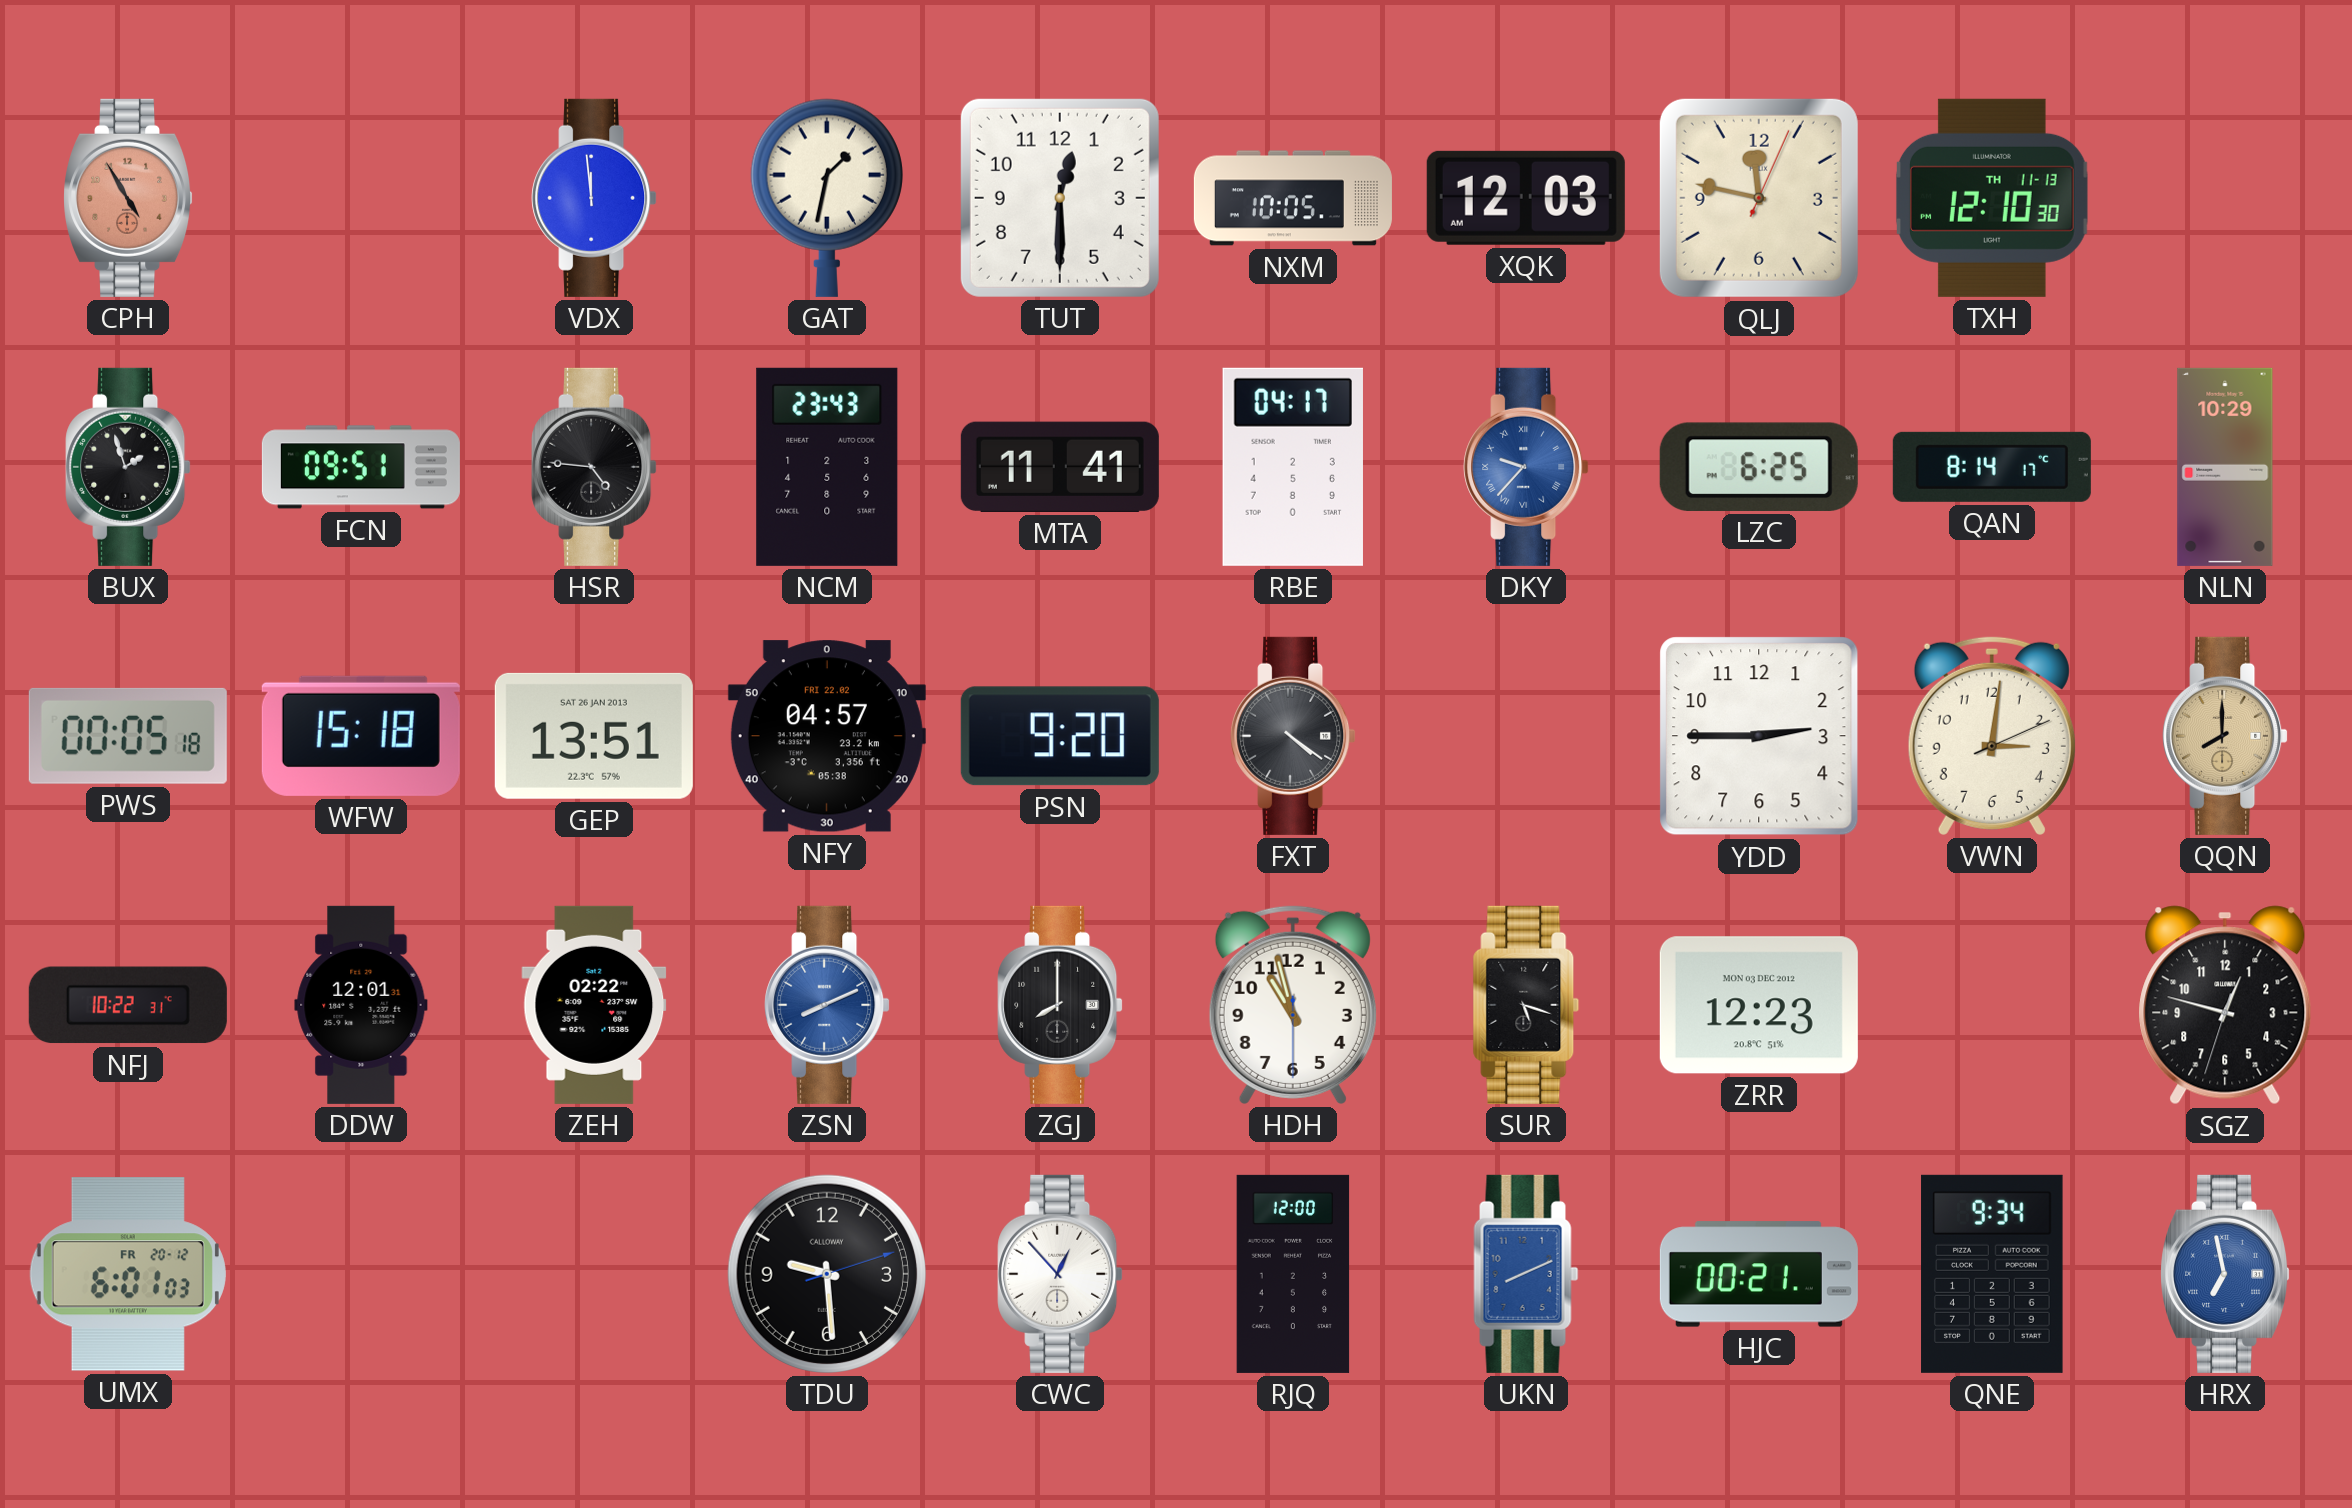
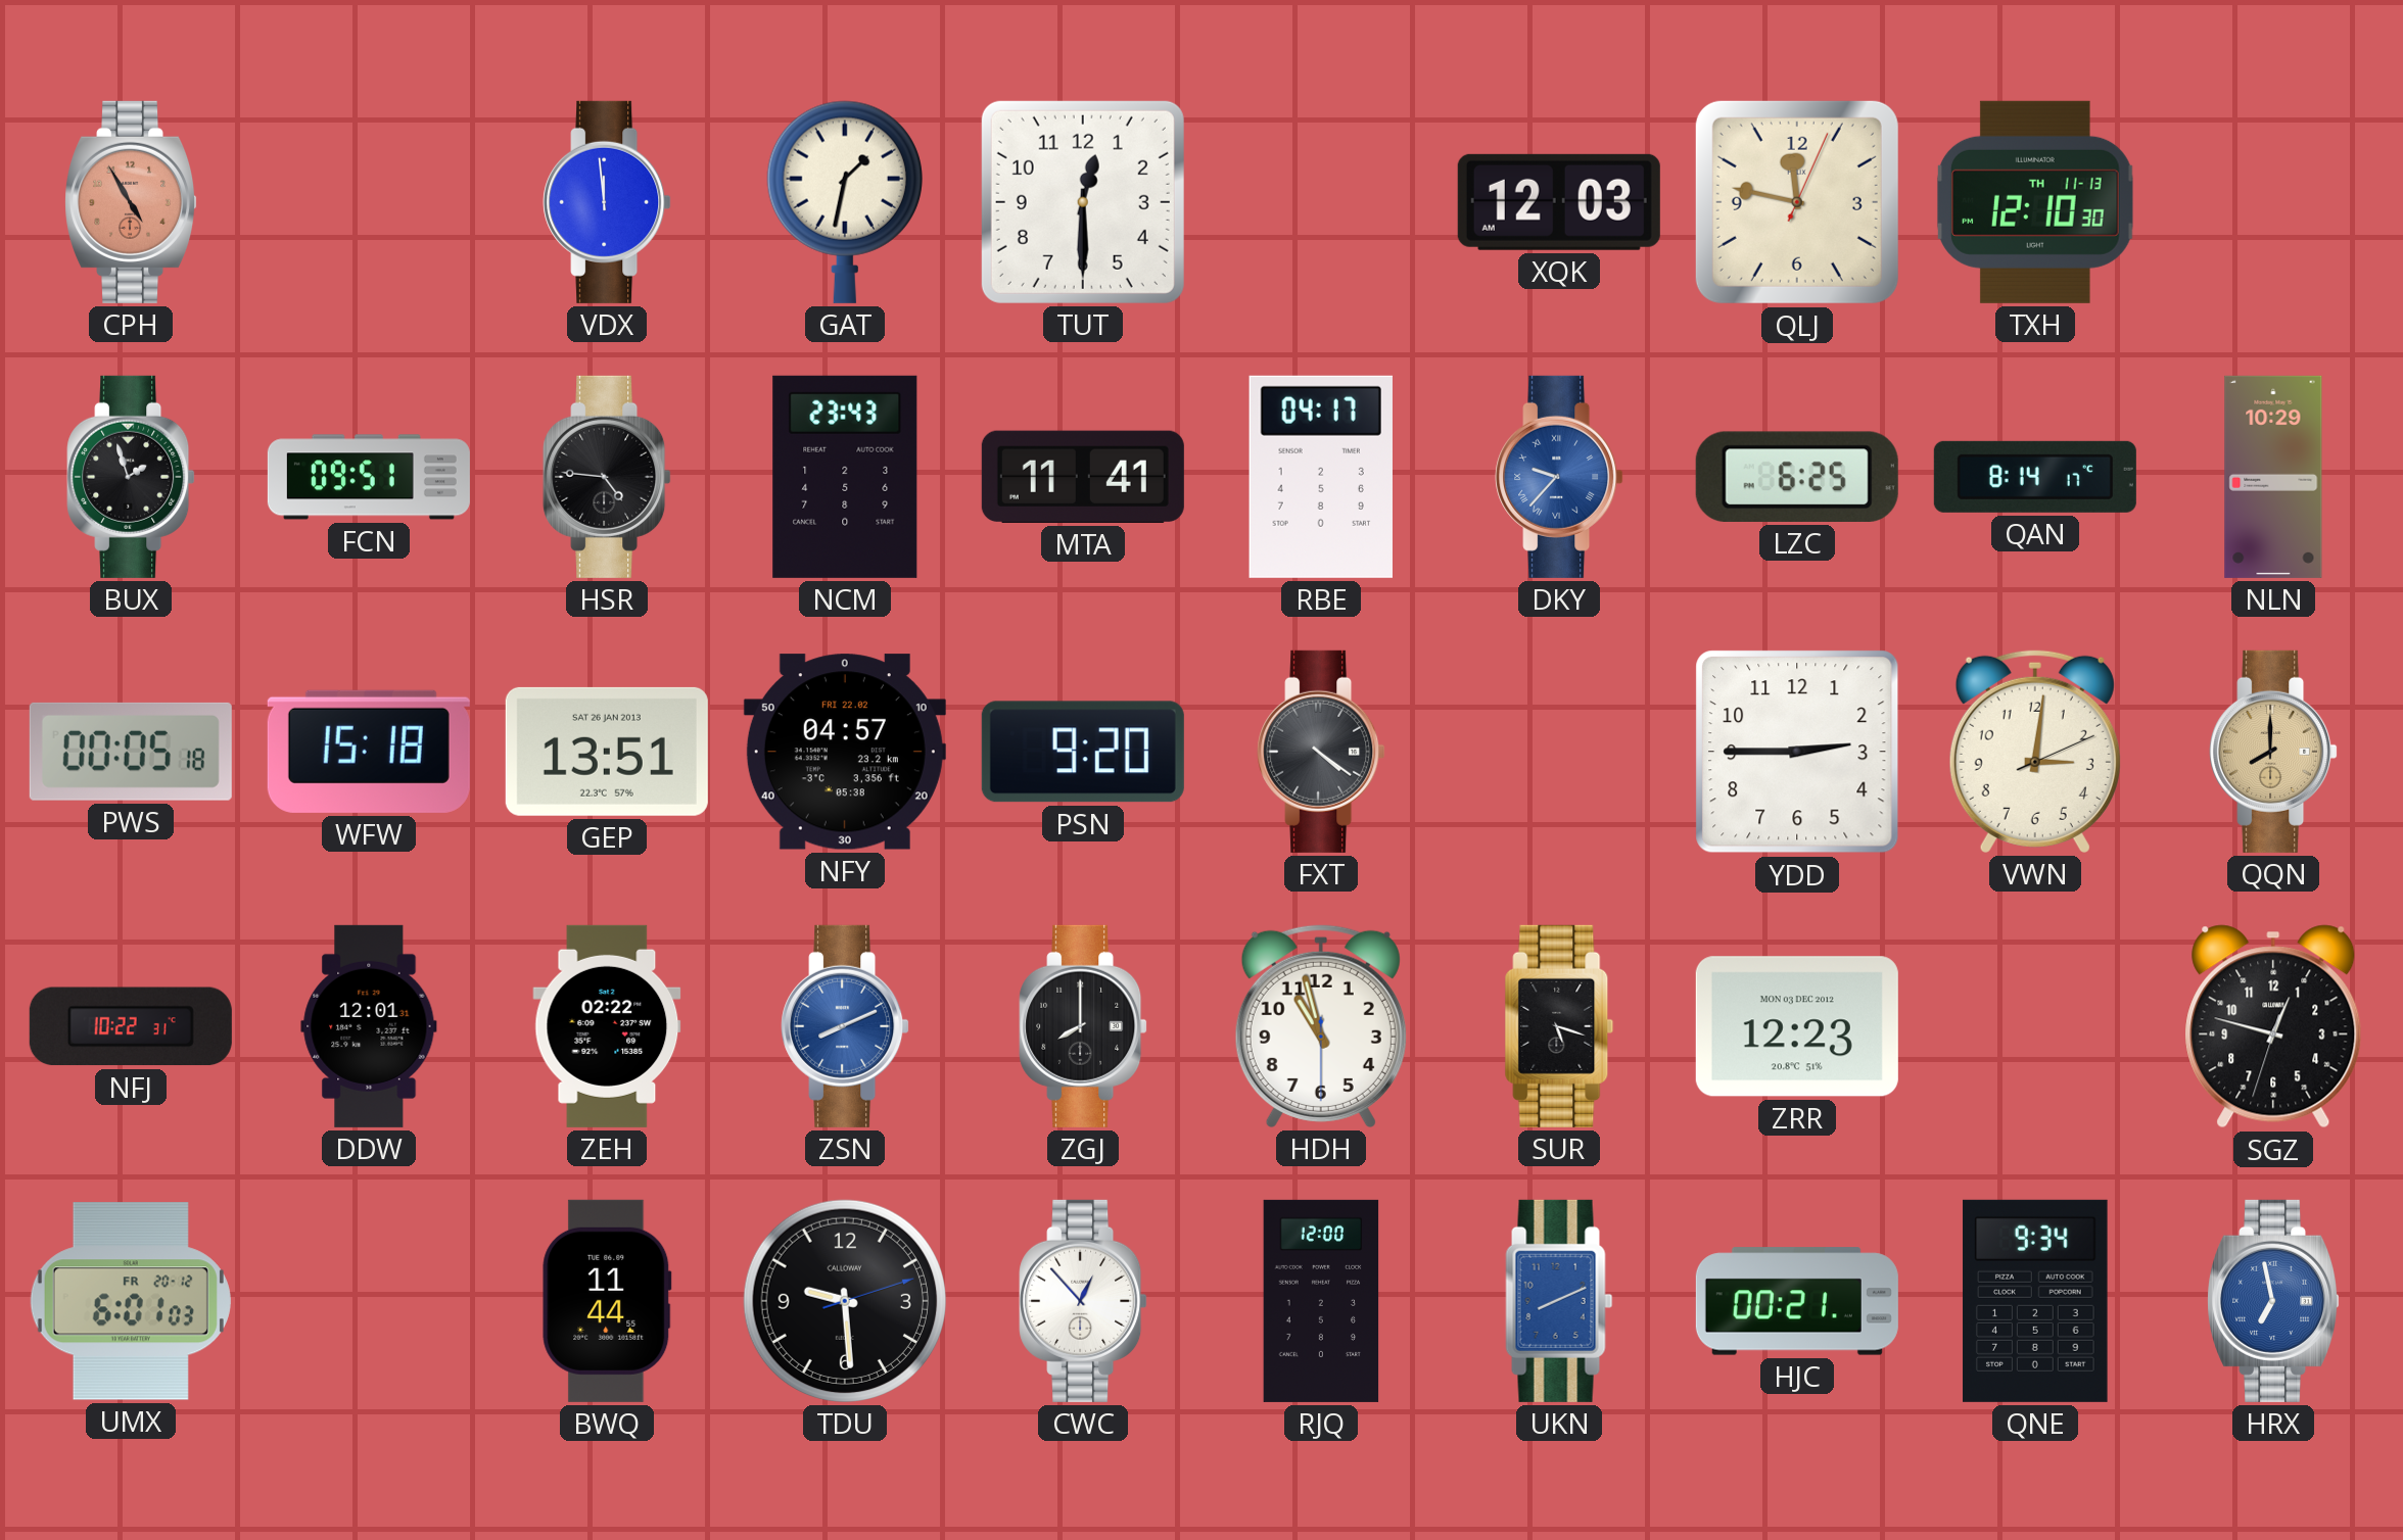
NXM: 10:05 -> none
BWQ: none -> 11:44
